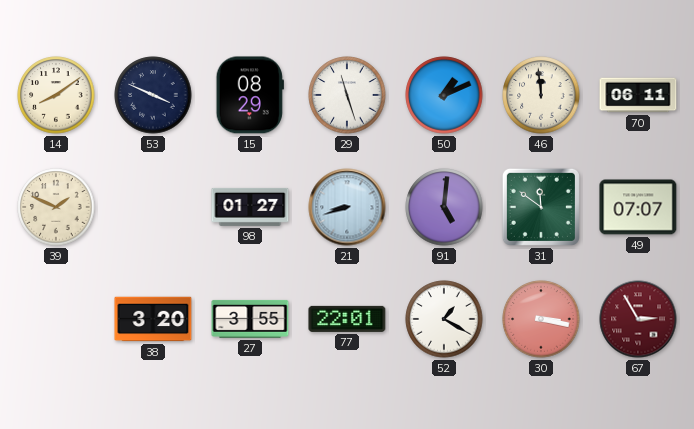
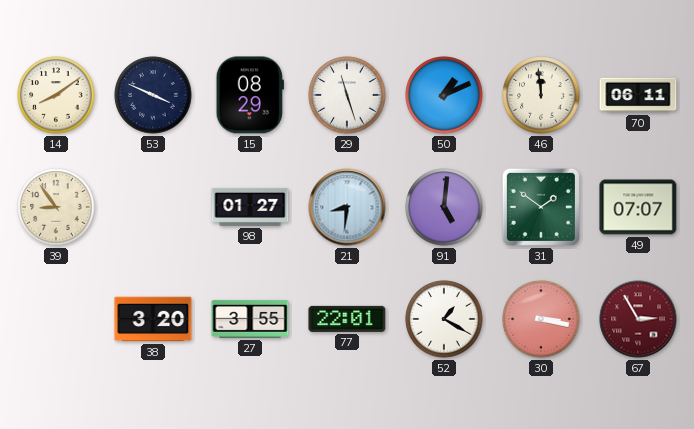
39: 1:49 -> 8:54
21: 8:42 -> 8:31
31: 11:51 -> 1:51
